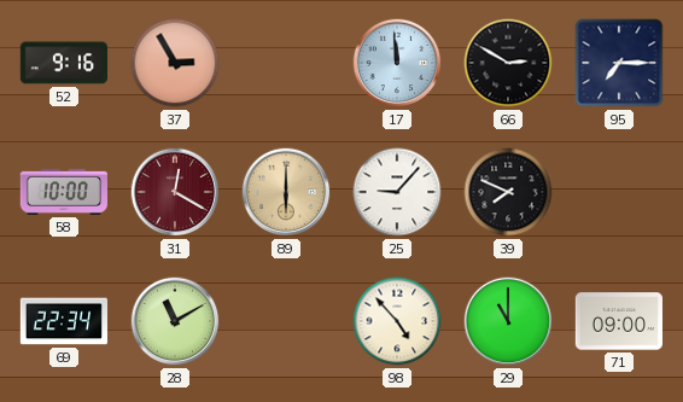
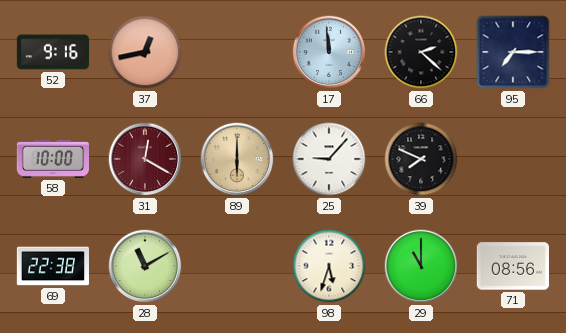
37: 2:55 -> 12:43
66: 2:50 -> 2:22
69: 22:34 -> 22:38
98: 4:53 -> 5:33
71: 09:00 -> 08:56
